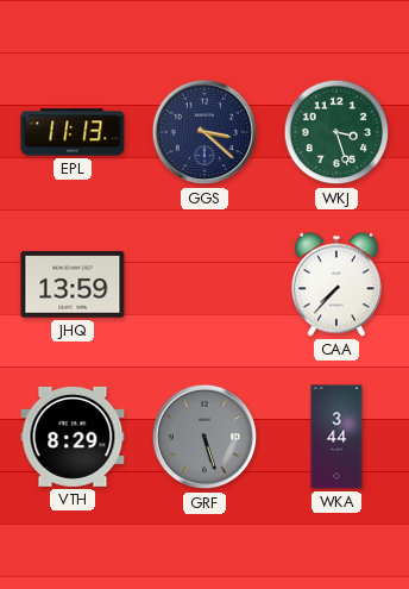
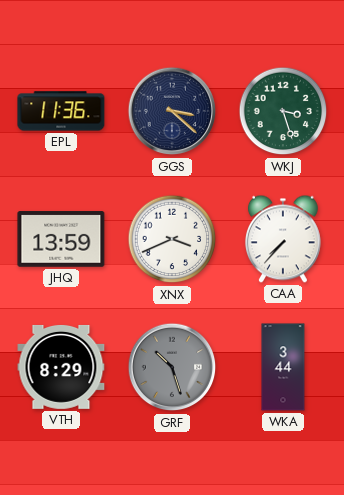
EPL: 11:13 -> 11:36
XNX: none -> 3:41
GRF: 5:27 -> 10:27
